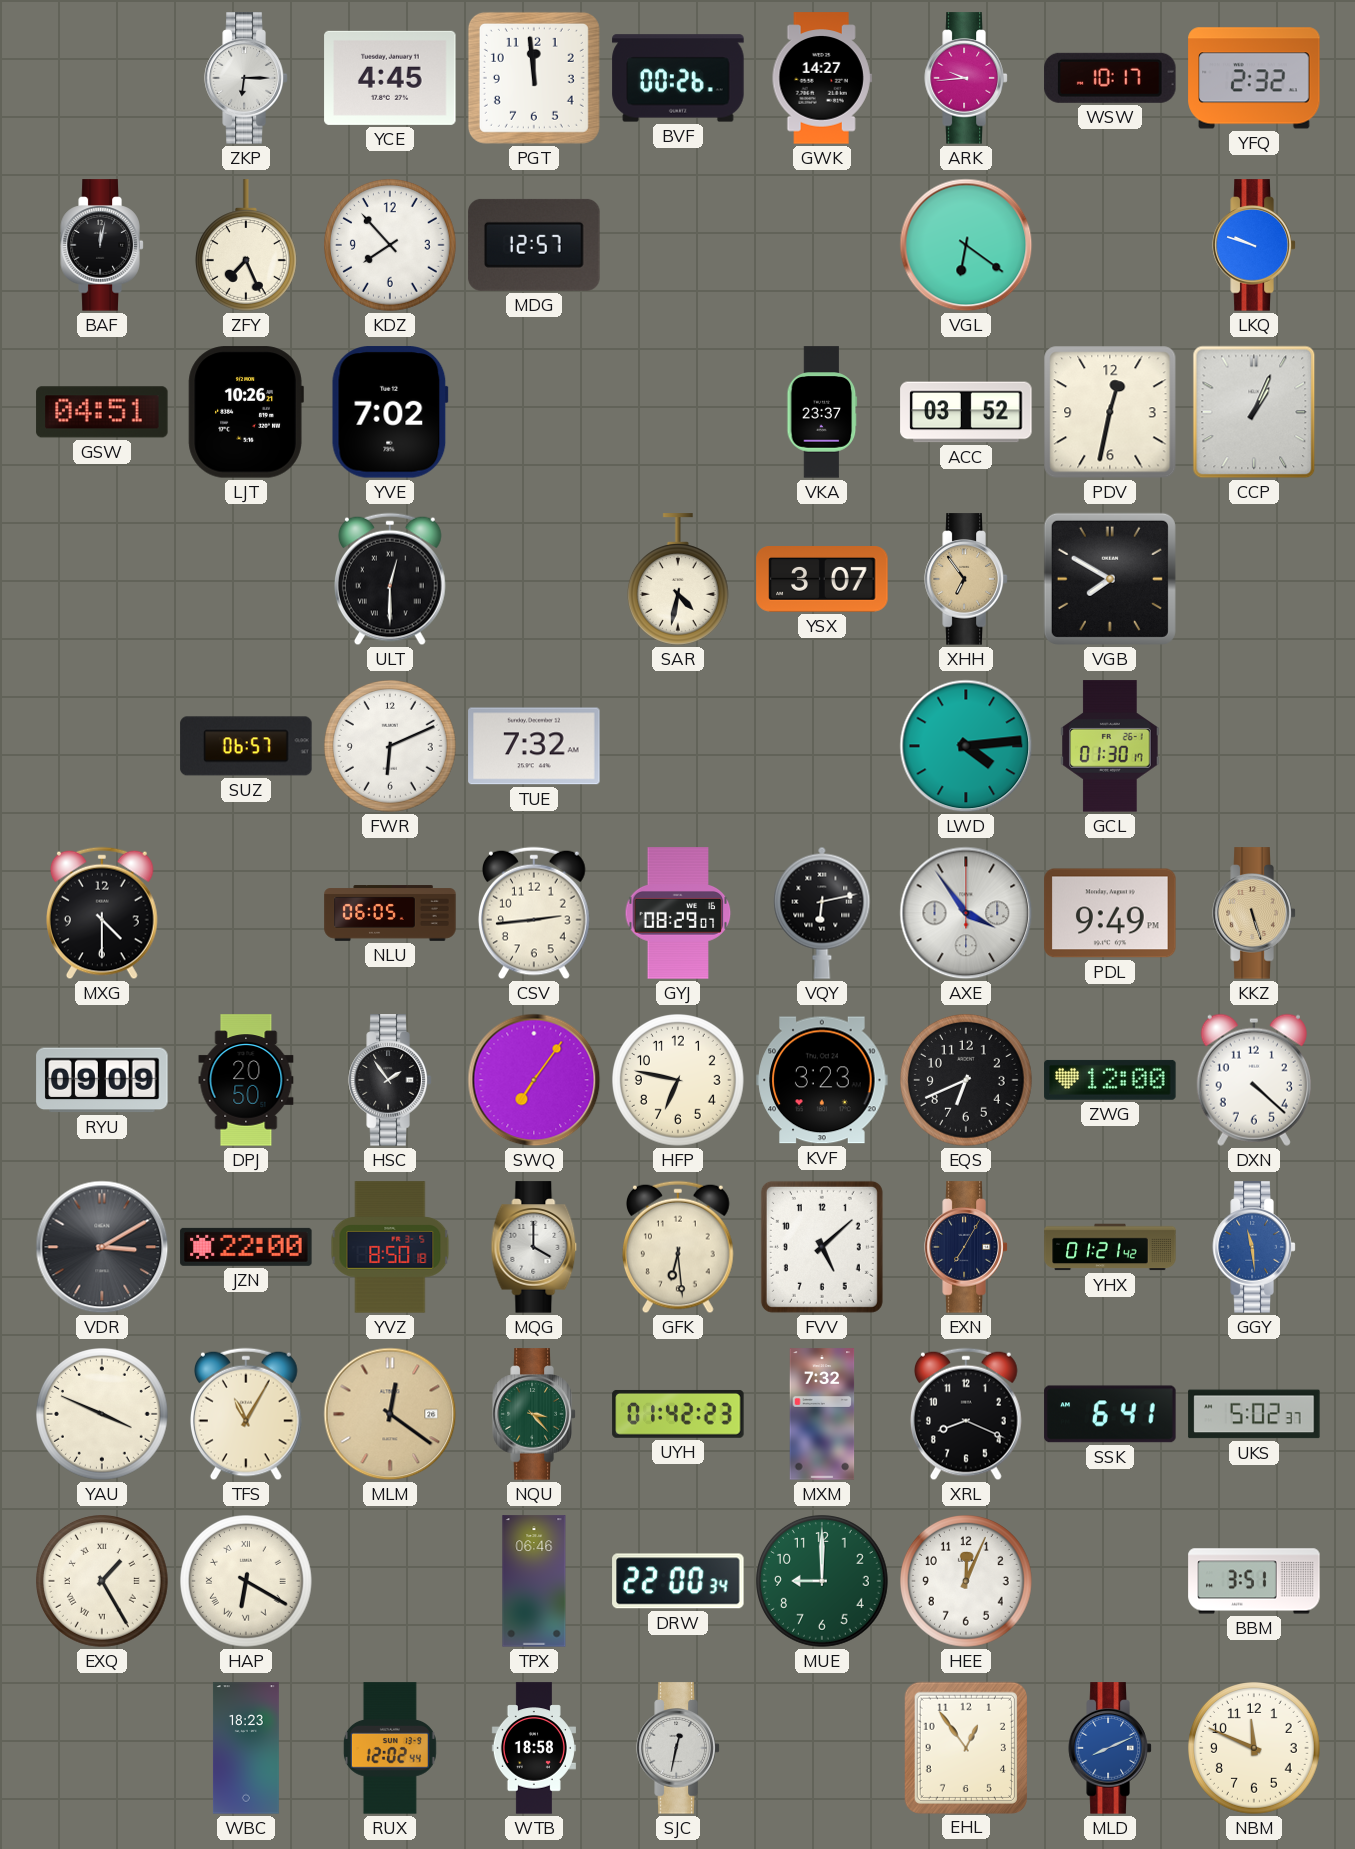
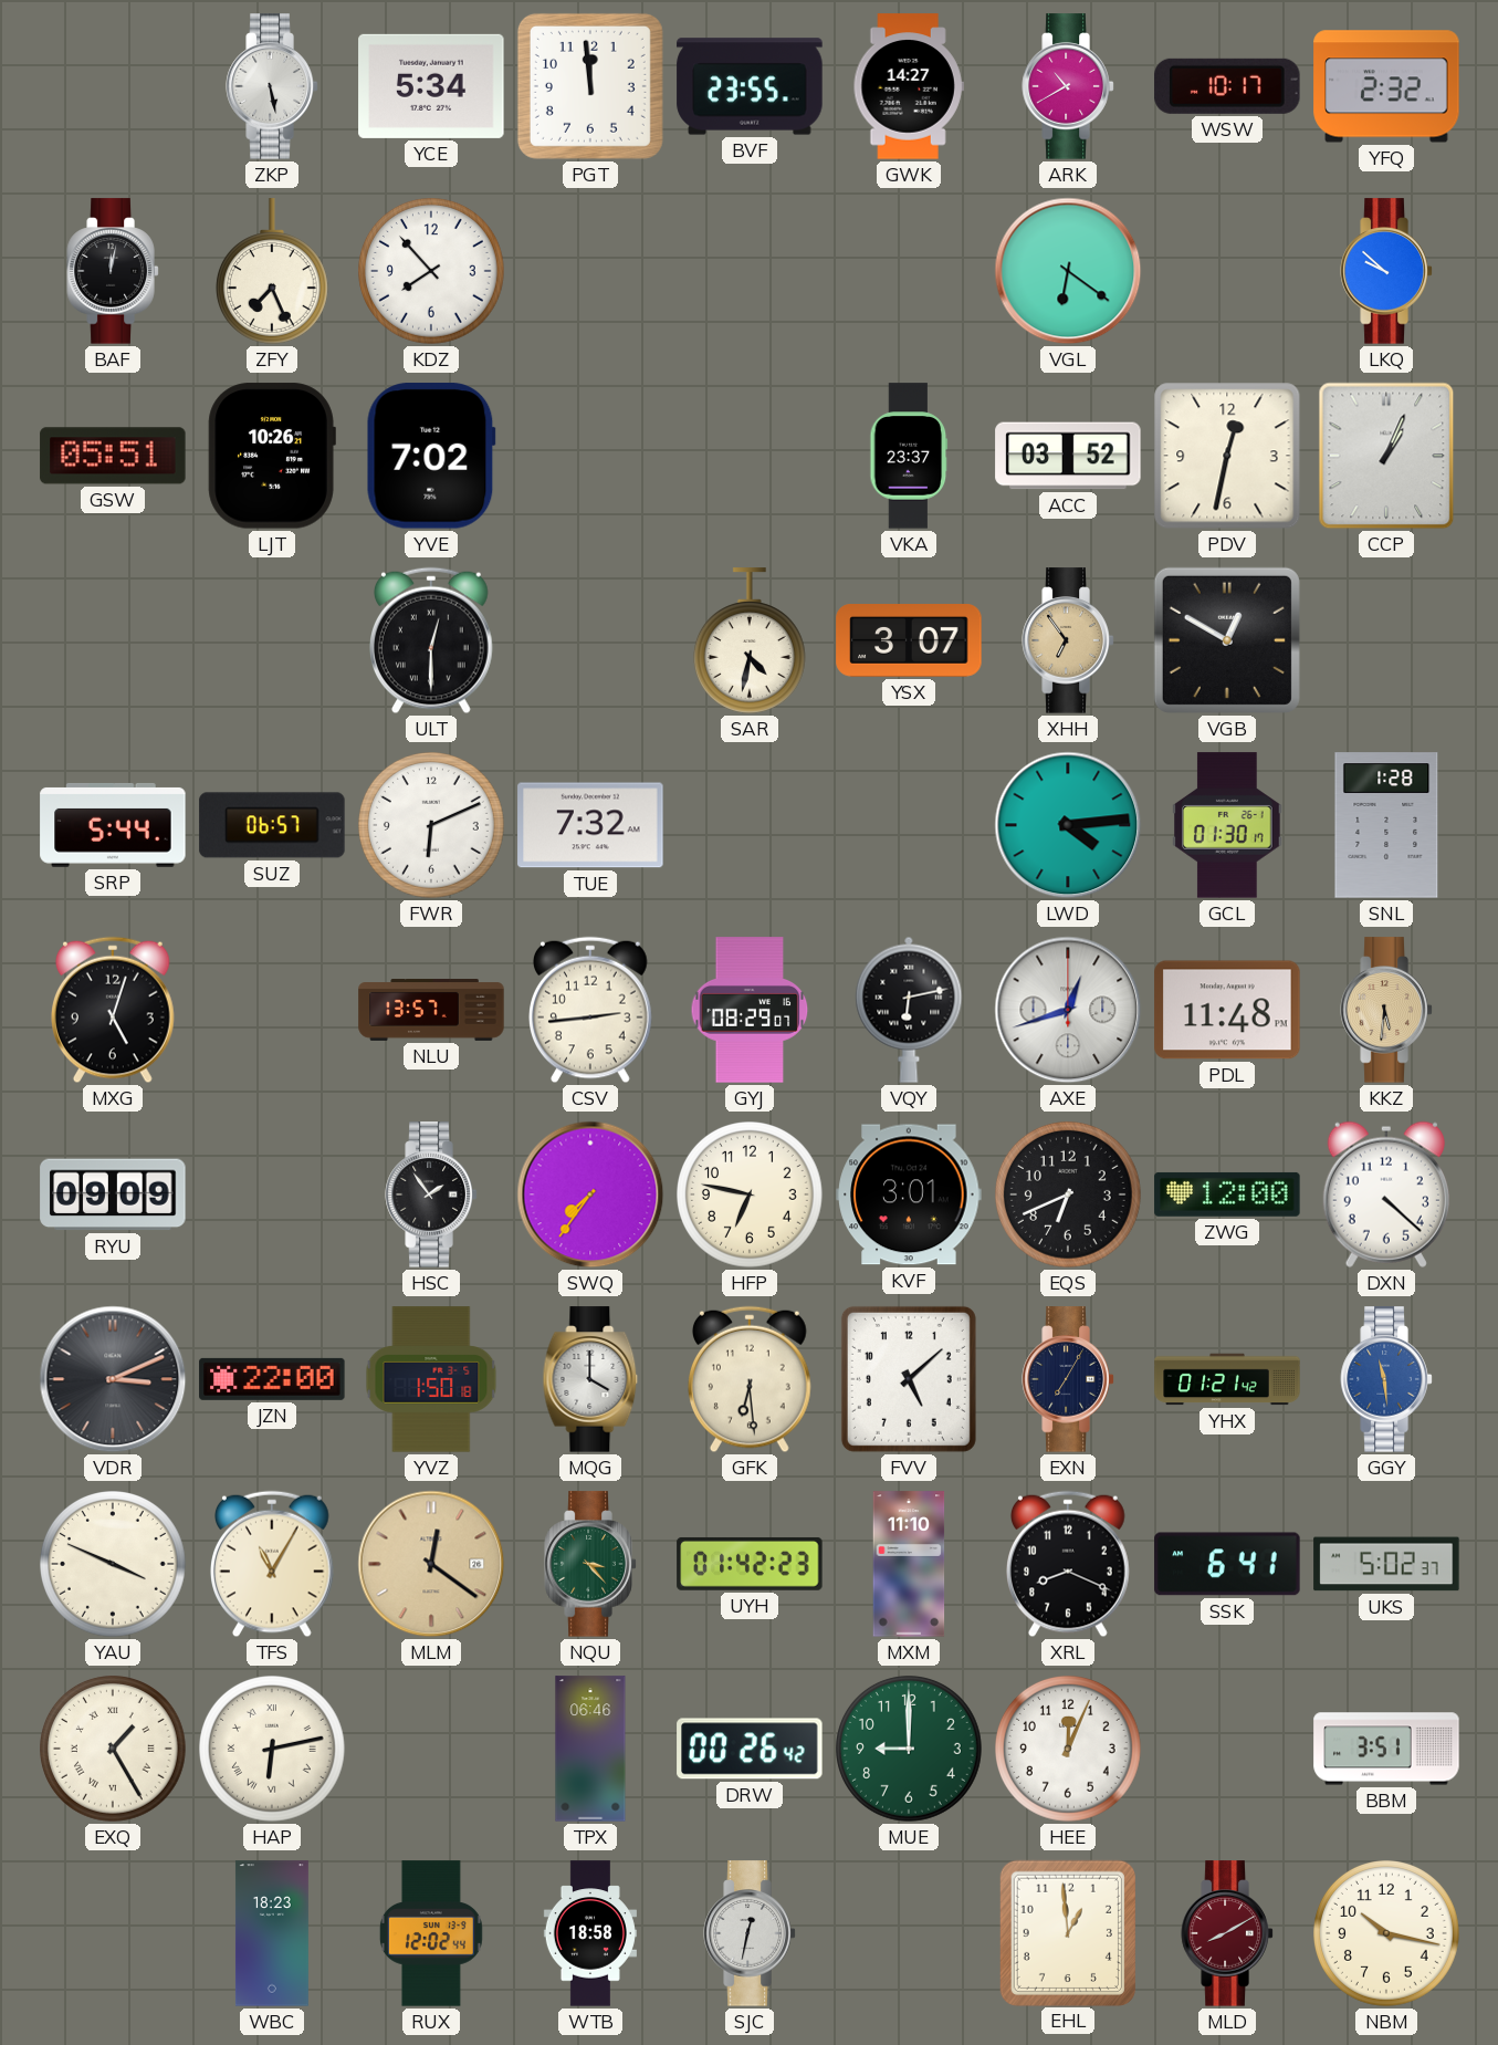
ZKP: 6:15 -> 5:28
YCE: 4:45 -> 5:34
BVF: 00:26 -> 23:55
ARK: 9:44 -> 10:40
MDG: 12:57 -> none
LKQ: 9:48 -> 9:52
GSW: 04:51 -> 05:51
VGB: 7:50 -> 12:50
SRP: none -> 5:44
SNL: none -> 1:28
MXG: 4:30 -> 5:03
NLU: 06:05 -> 13:57
AXE: 3:54 -> 12:42
PDL: 9:49 -> 11:48
KKZ: 5:27 -> 5:31
DPJ: 20:50 -> none
SWQ: 7:06 -> 7:36
KVF: 3:23 -> 3:01
VDR: 3:10 -> 3:11
YVZ: 8:50 -> 1:50
MXM: 7:32 -> 11:10
HAP: 6:20 -> 6:13
DRW: 22:00 -> 00:26
EHL: 12:54 -> 12:59
MLD: 8:11 -> 8:10
MLD dial: blue -> burgundy
NBM: 11:49 -> 10:17
